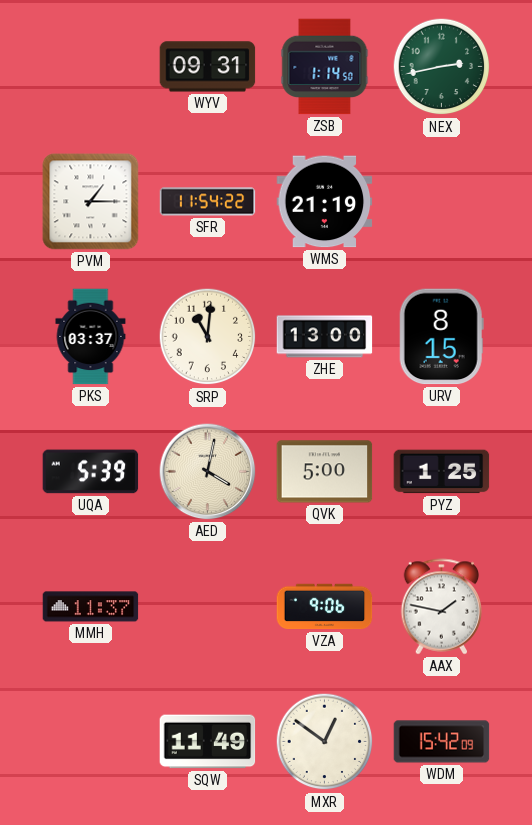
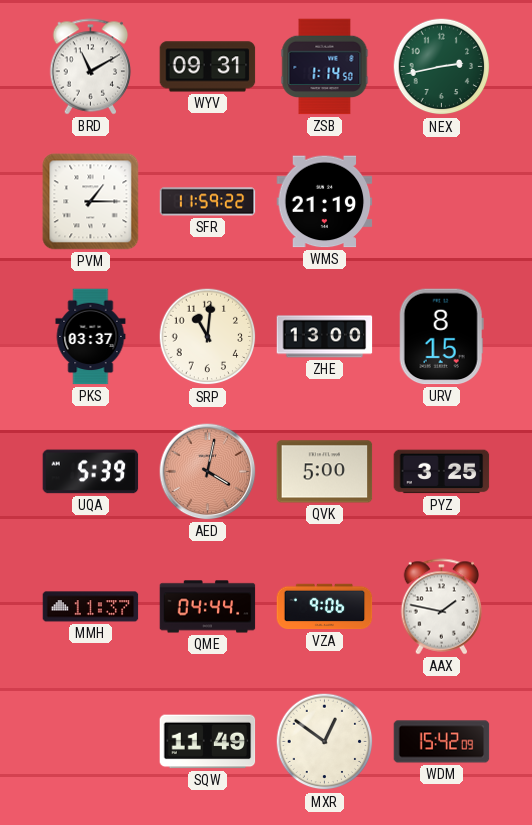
BRD: none -> 11:10
SFR: 11:54 -> 11:59
AED dial: cream -> salmon
PYZ: 1:25 -> 3:25
QME: none -> 04:44
